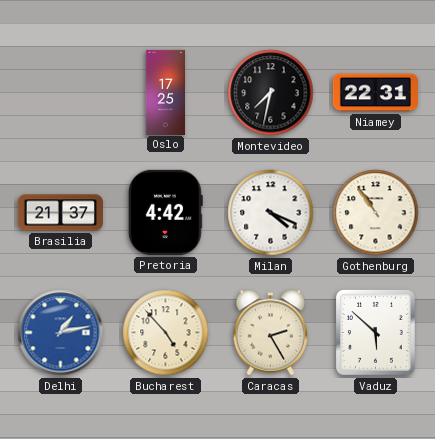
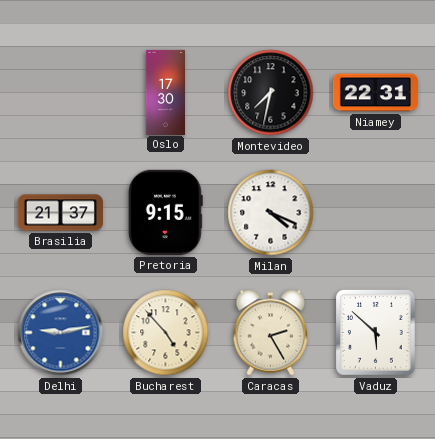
Oslo: 17:25 -> 17:30
Pretoria: 4:42 -> 9:15
Gothenburg: 10:54 -> none
Delhi: 1:13 -> 9:13
